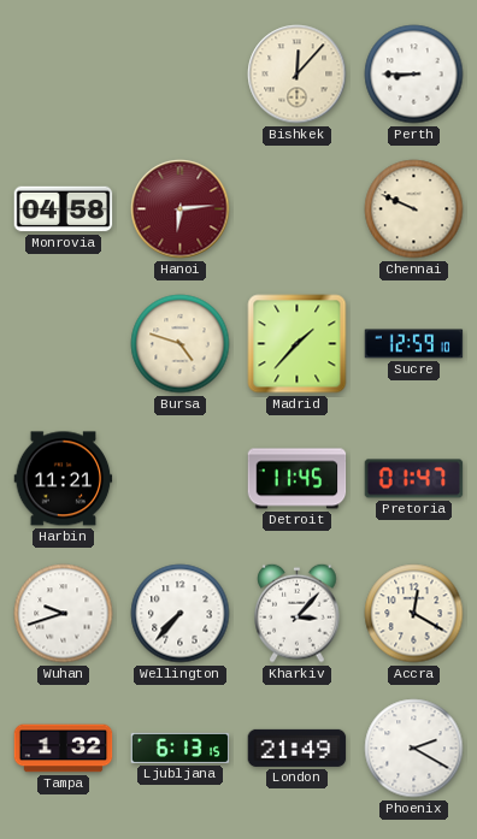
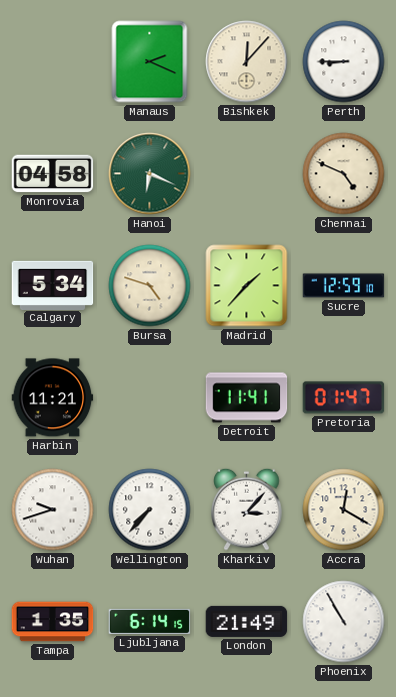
Manaus: none -> 2:19
Hanoi: 6:14 -> 6:19
Hanoi dial: burgundy -> green
Chennai: 9:49 -> 4:49
Calgary: none -> 5:34
Detroit: 11:45 -> 11:41
Tampa: 1:32 -> 1:35
Ljubljana: 6:13 -> 6:14
Phoenix: 2:20 -> 10:55
